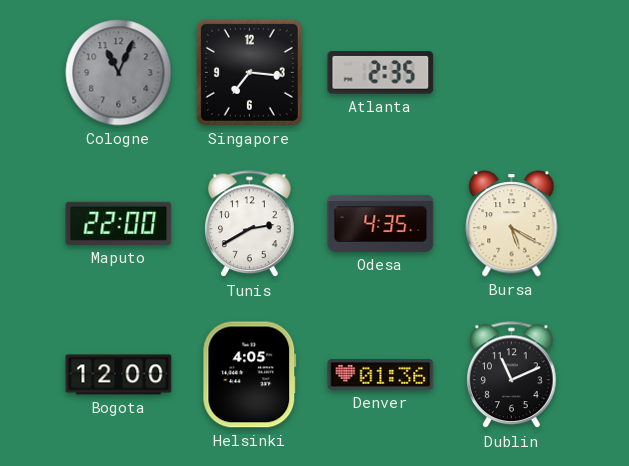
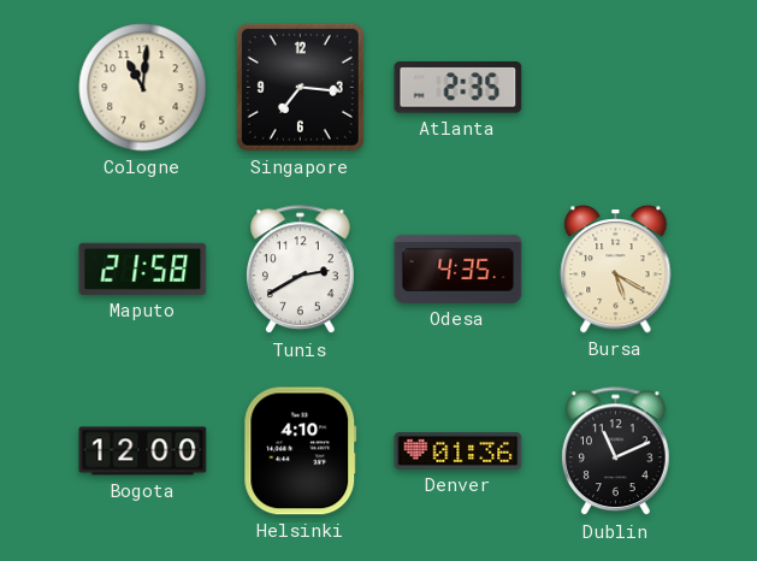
Cologne: 11:04 -> 11:01
Cologne dial: grey -> cream
Maputo: 22:00 -> 21:58
Helsinki: 4:05 -> 4:10
